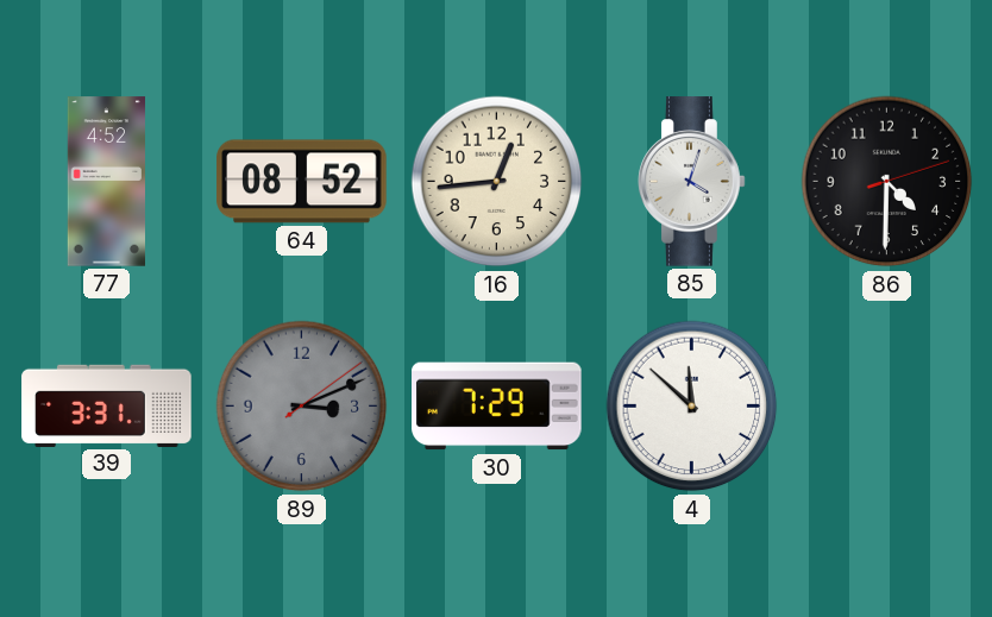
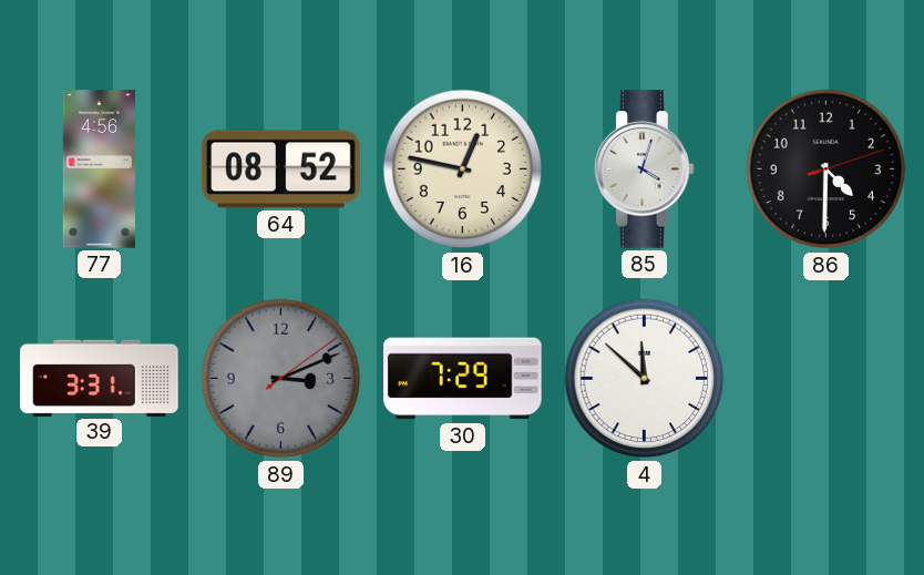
77: 4:52 -> 4:56
16: 12:44 -> 12:47
